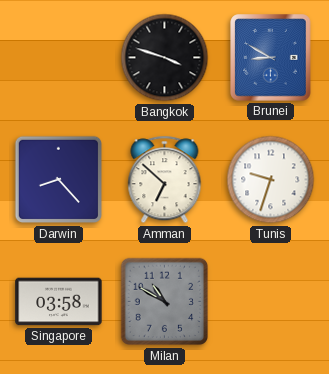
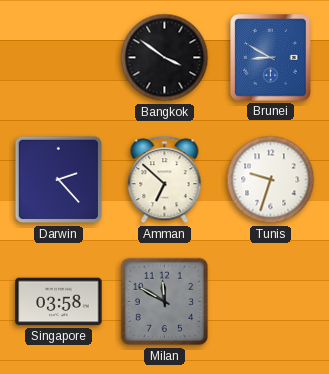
Bangkok: 3:48 -> 3:51
Darwin: 8:23 -> 2:23
Milan: 10:50 -> 11:50
